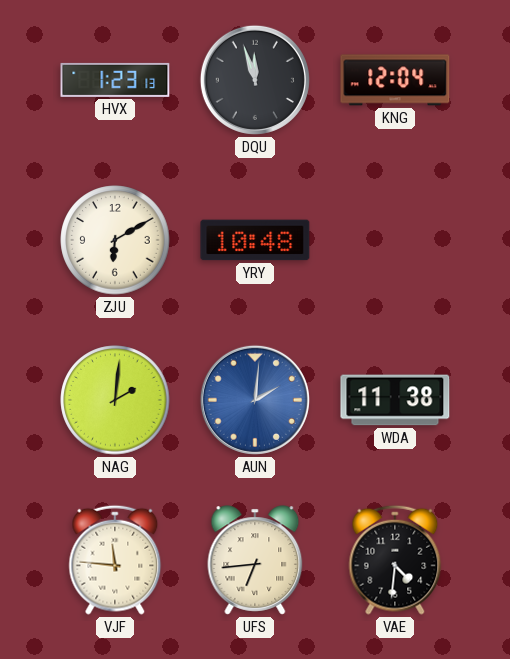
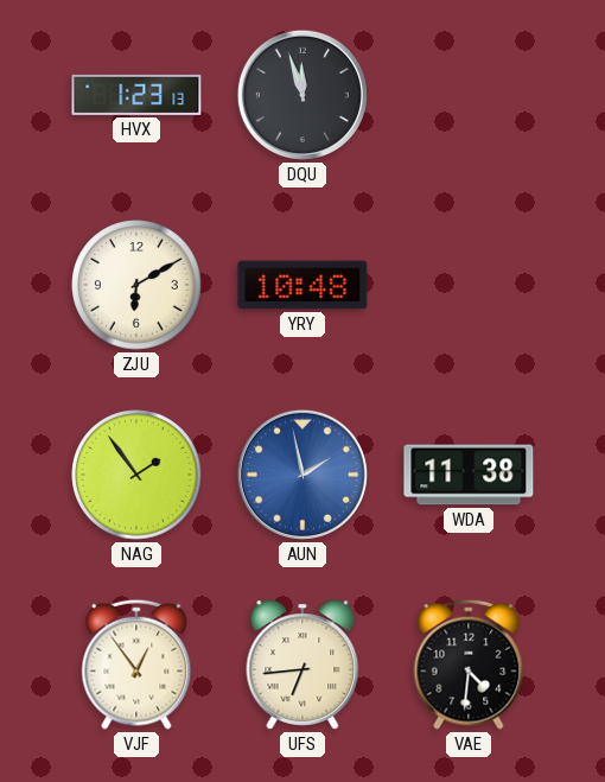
KNG: 12:04 -> none
NAG: 2:01 -> 1:54
AUN: 2:01 -> 1:58
VJF: 11:46 -> 12:54
